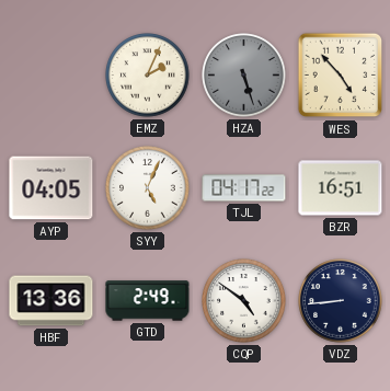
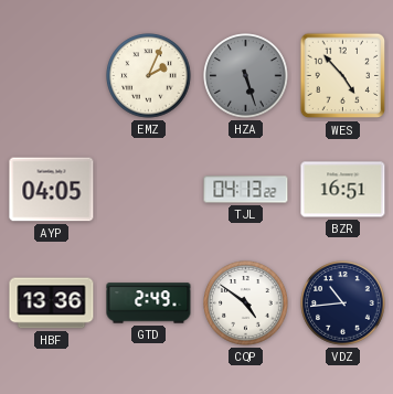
SYY: 5:04 -> none
TJL: 04:17 -> 04:13
VDZ: 8:44 -> 10:44
